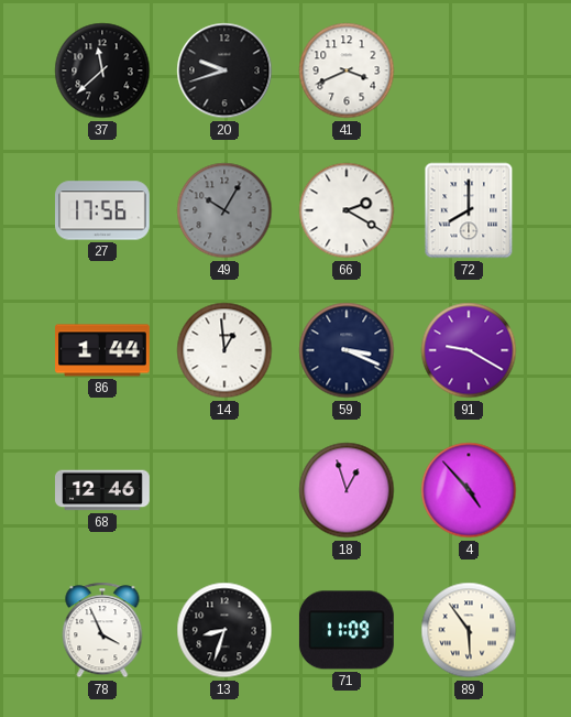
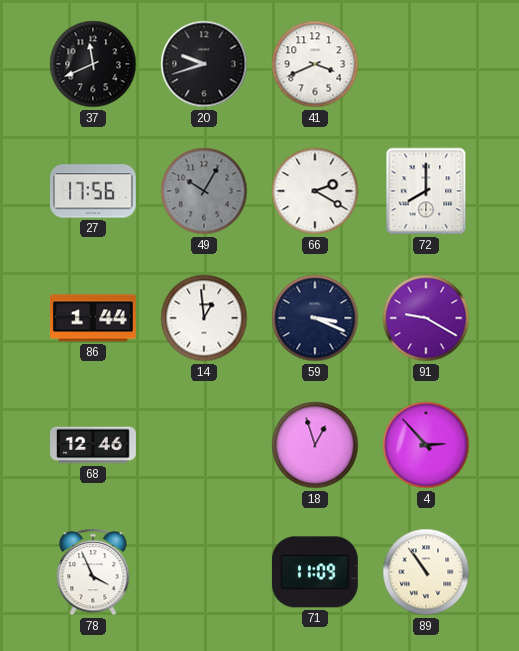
37: 11:38 -> 11:41
4: 4:53 -> 2:53
13: 8:33 -> none
89: 5:54 -> 10:54
